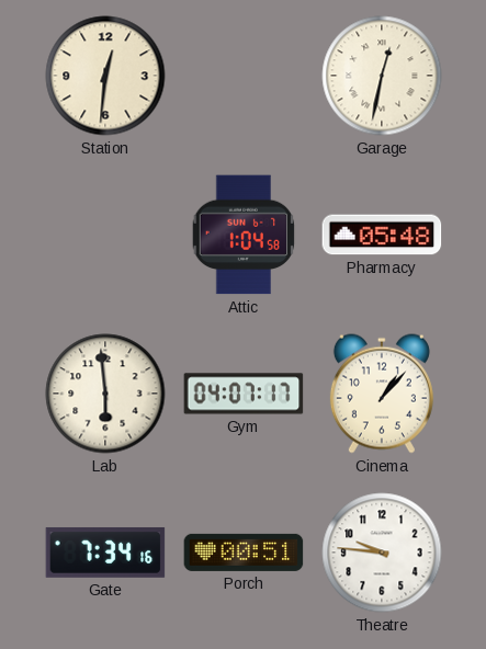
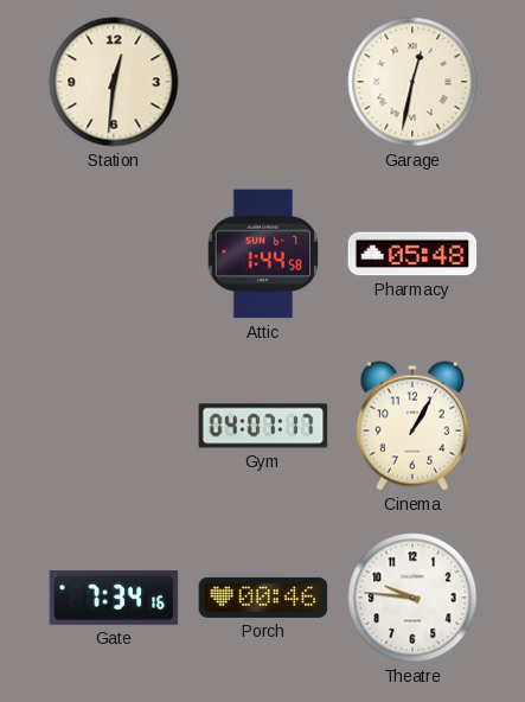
Attic: 1:04 -> 1:44
Lab: 5:59 -> none
Cinema: 1:07 -> 1:05
Porch: 00:51 -> 00:46
